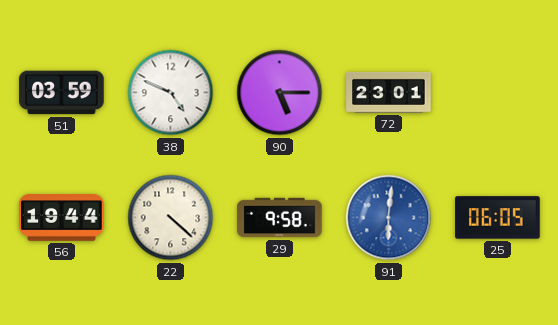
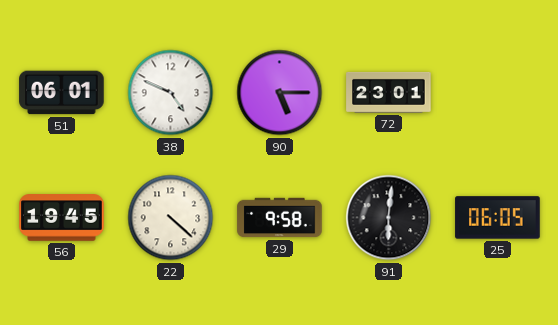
51: 03:59 -> 06:01
56: 19:44 -> 19:45
91 dial: blue -> black
